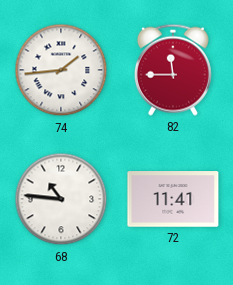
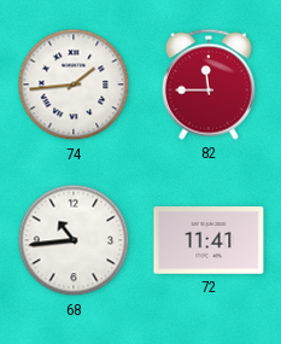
68: 10:46 -> 10:44
